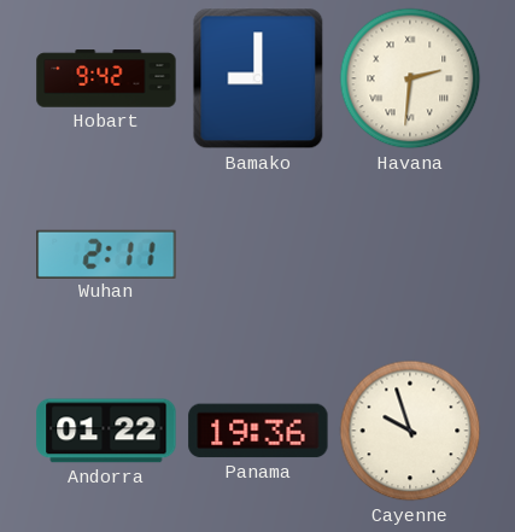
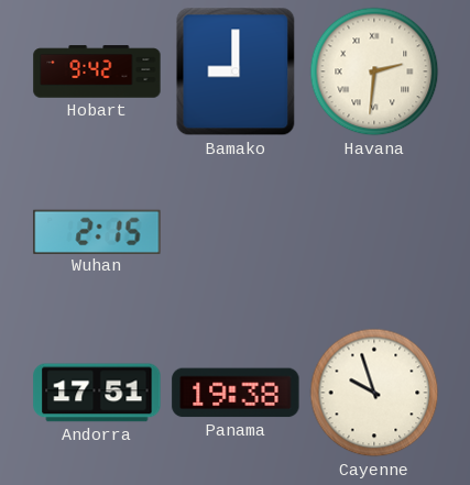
Wuhan: 2:11 -> 2:15
Andorra: 01:22 -> 17:51
Panama: 19:36 -> 19:38
